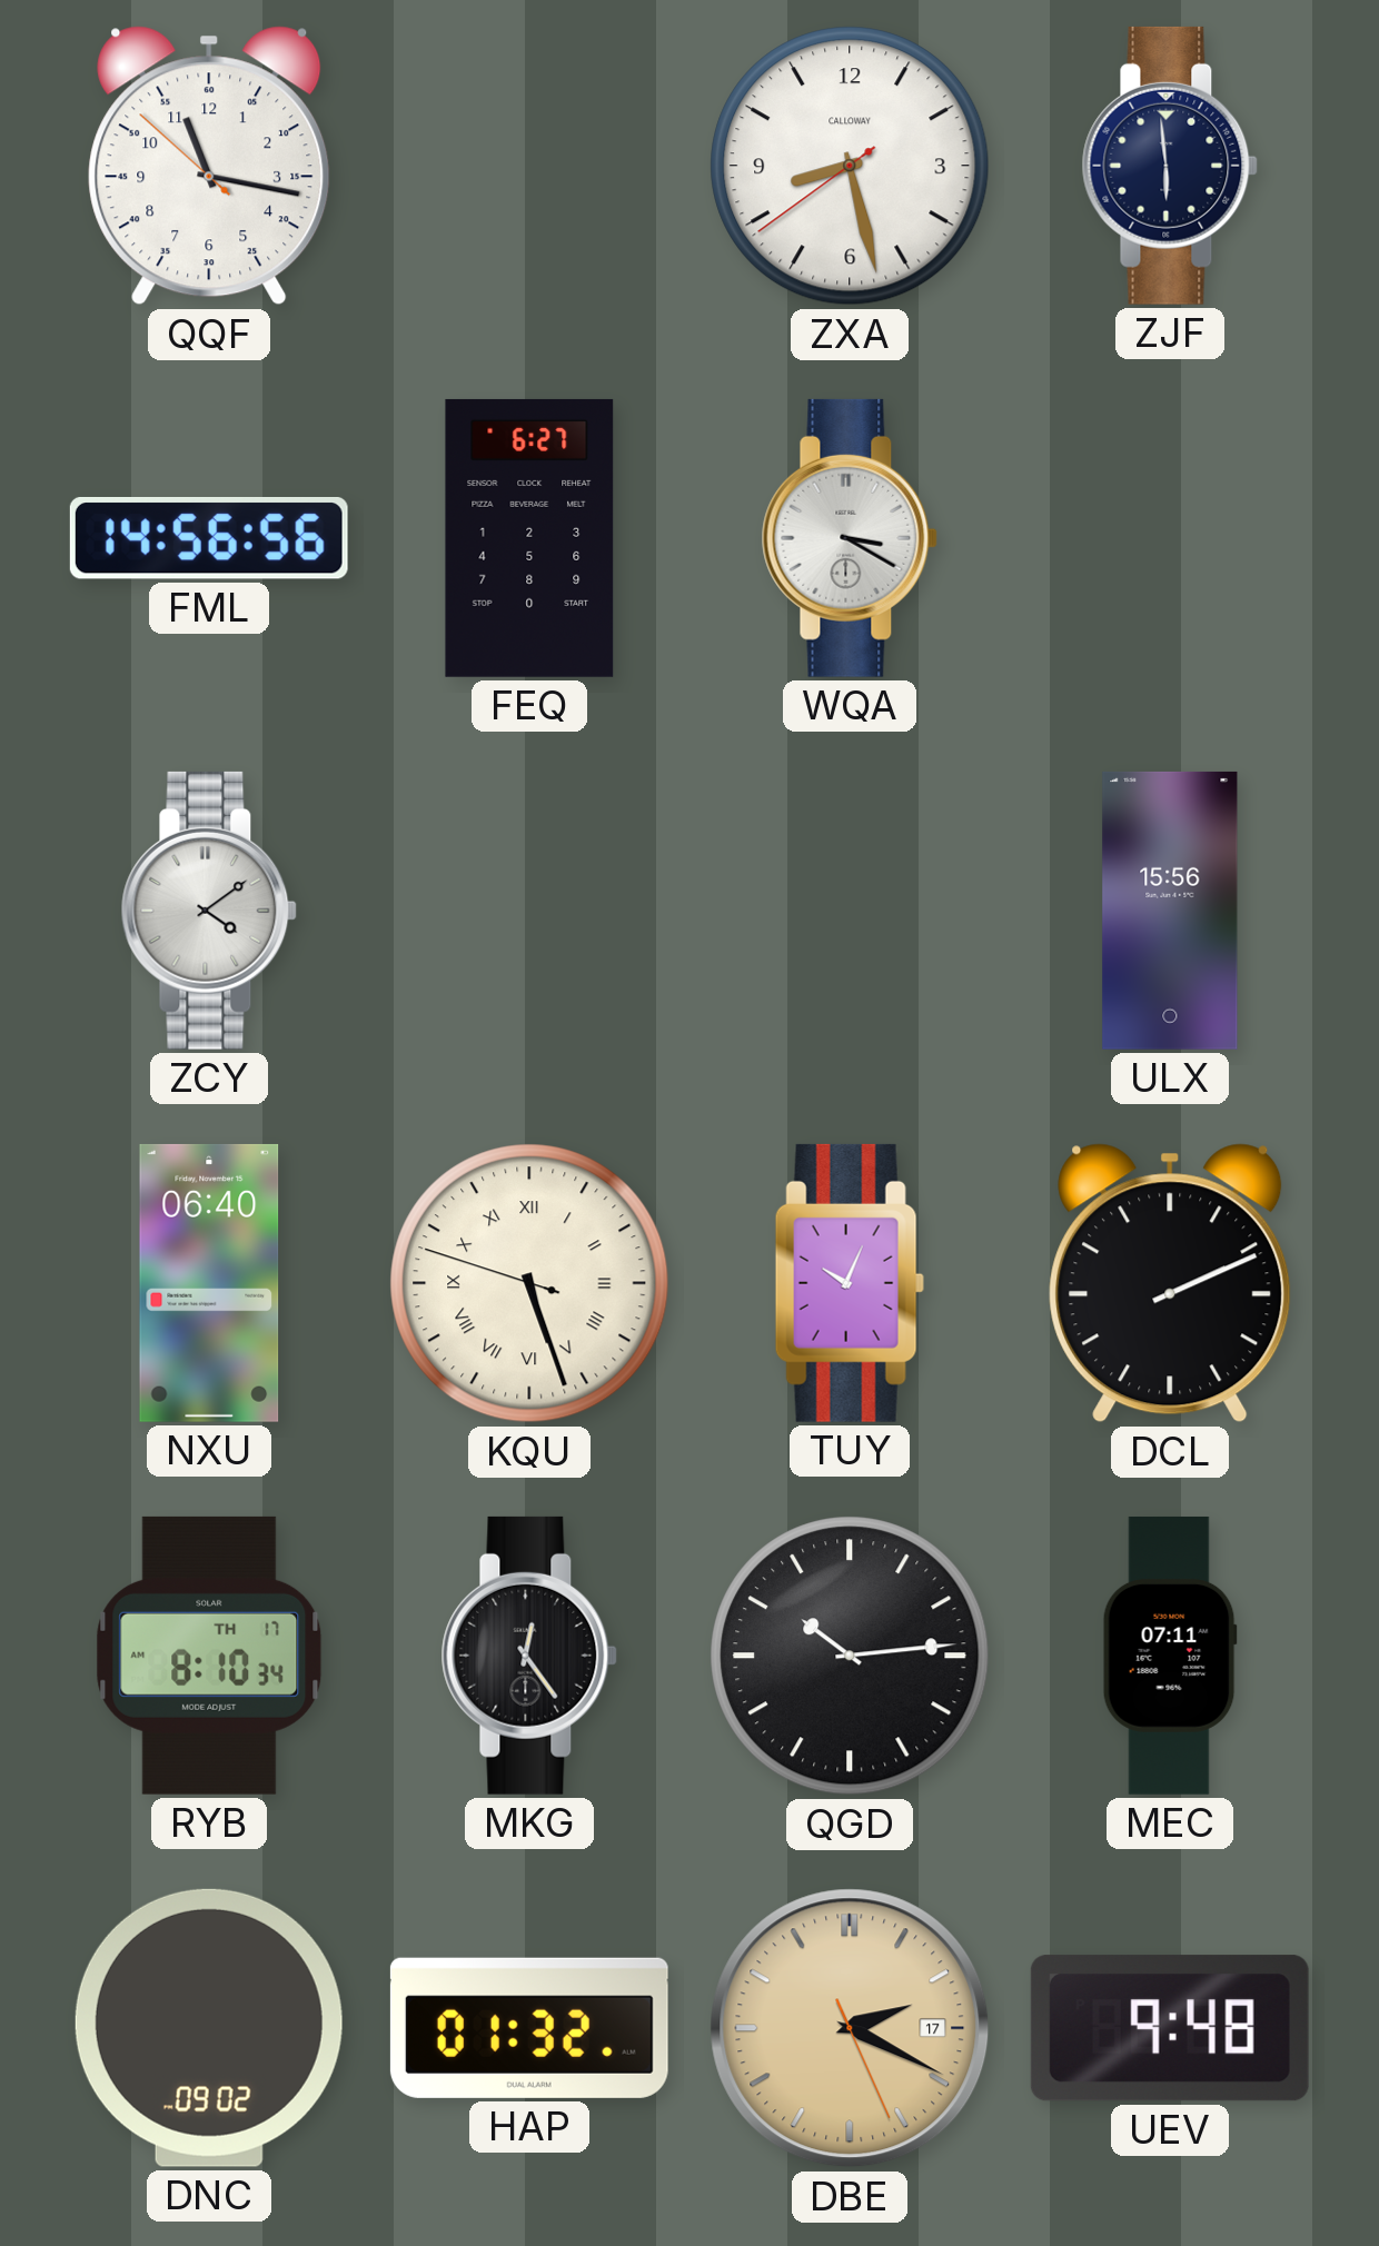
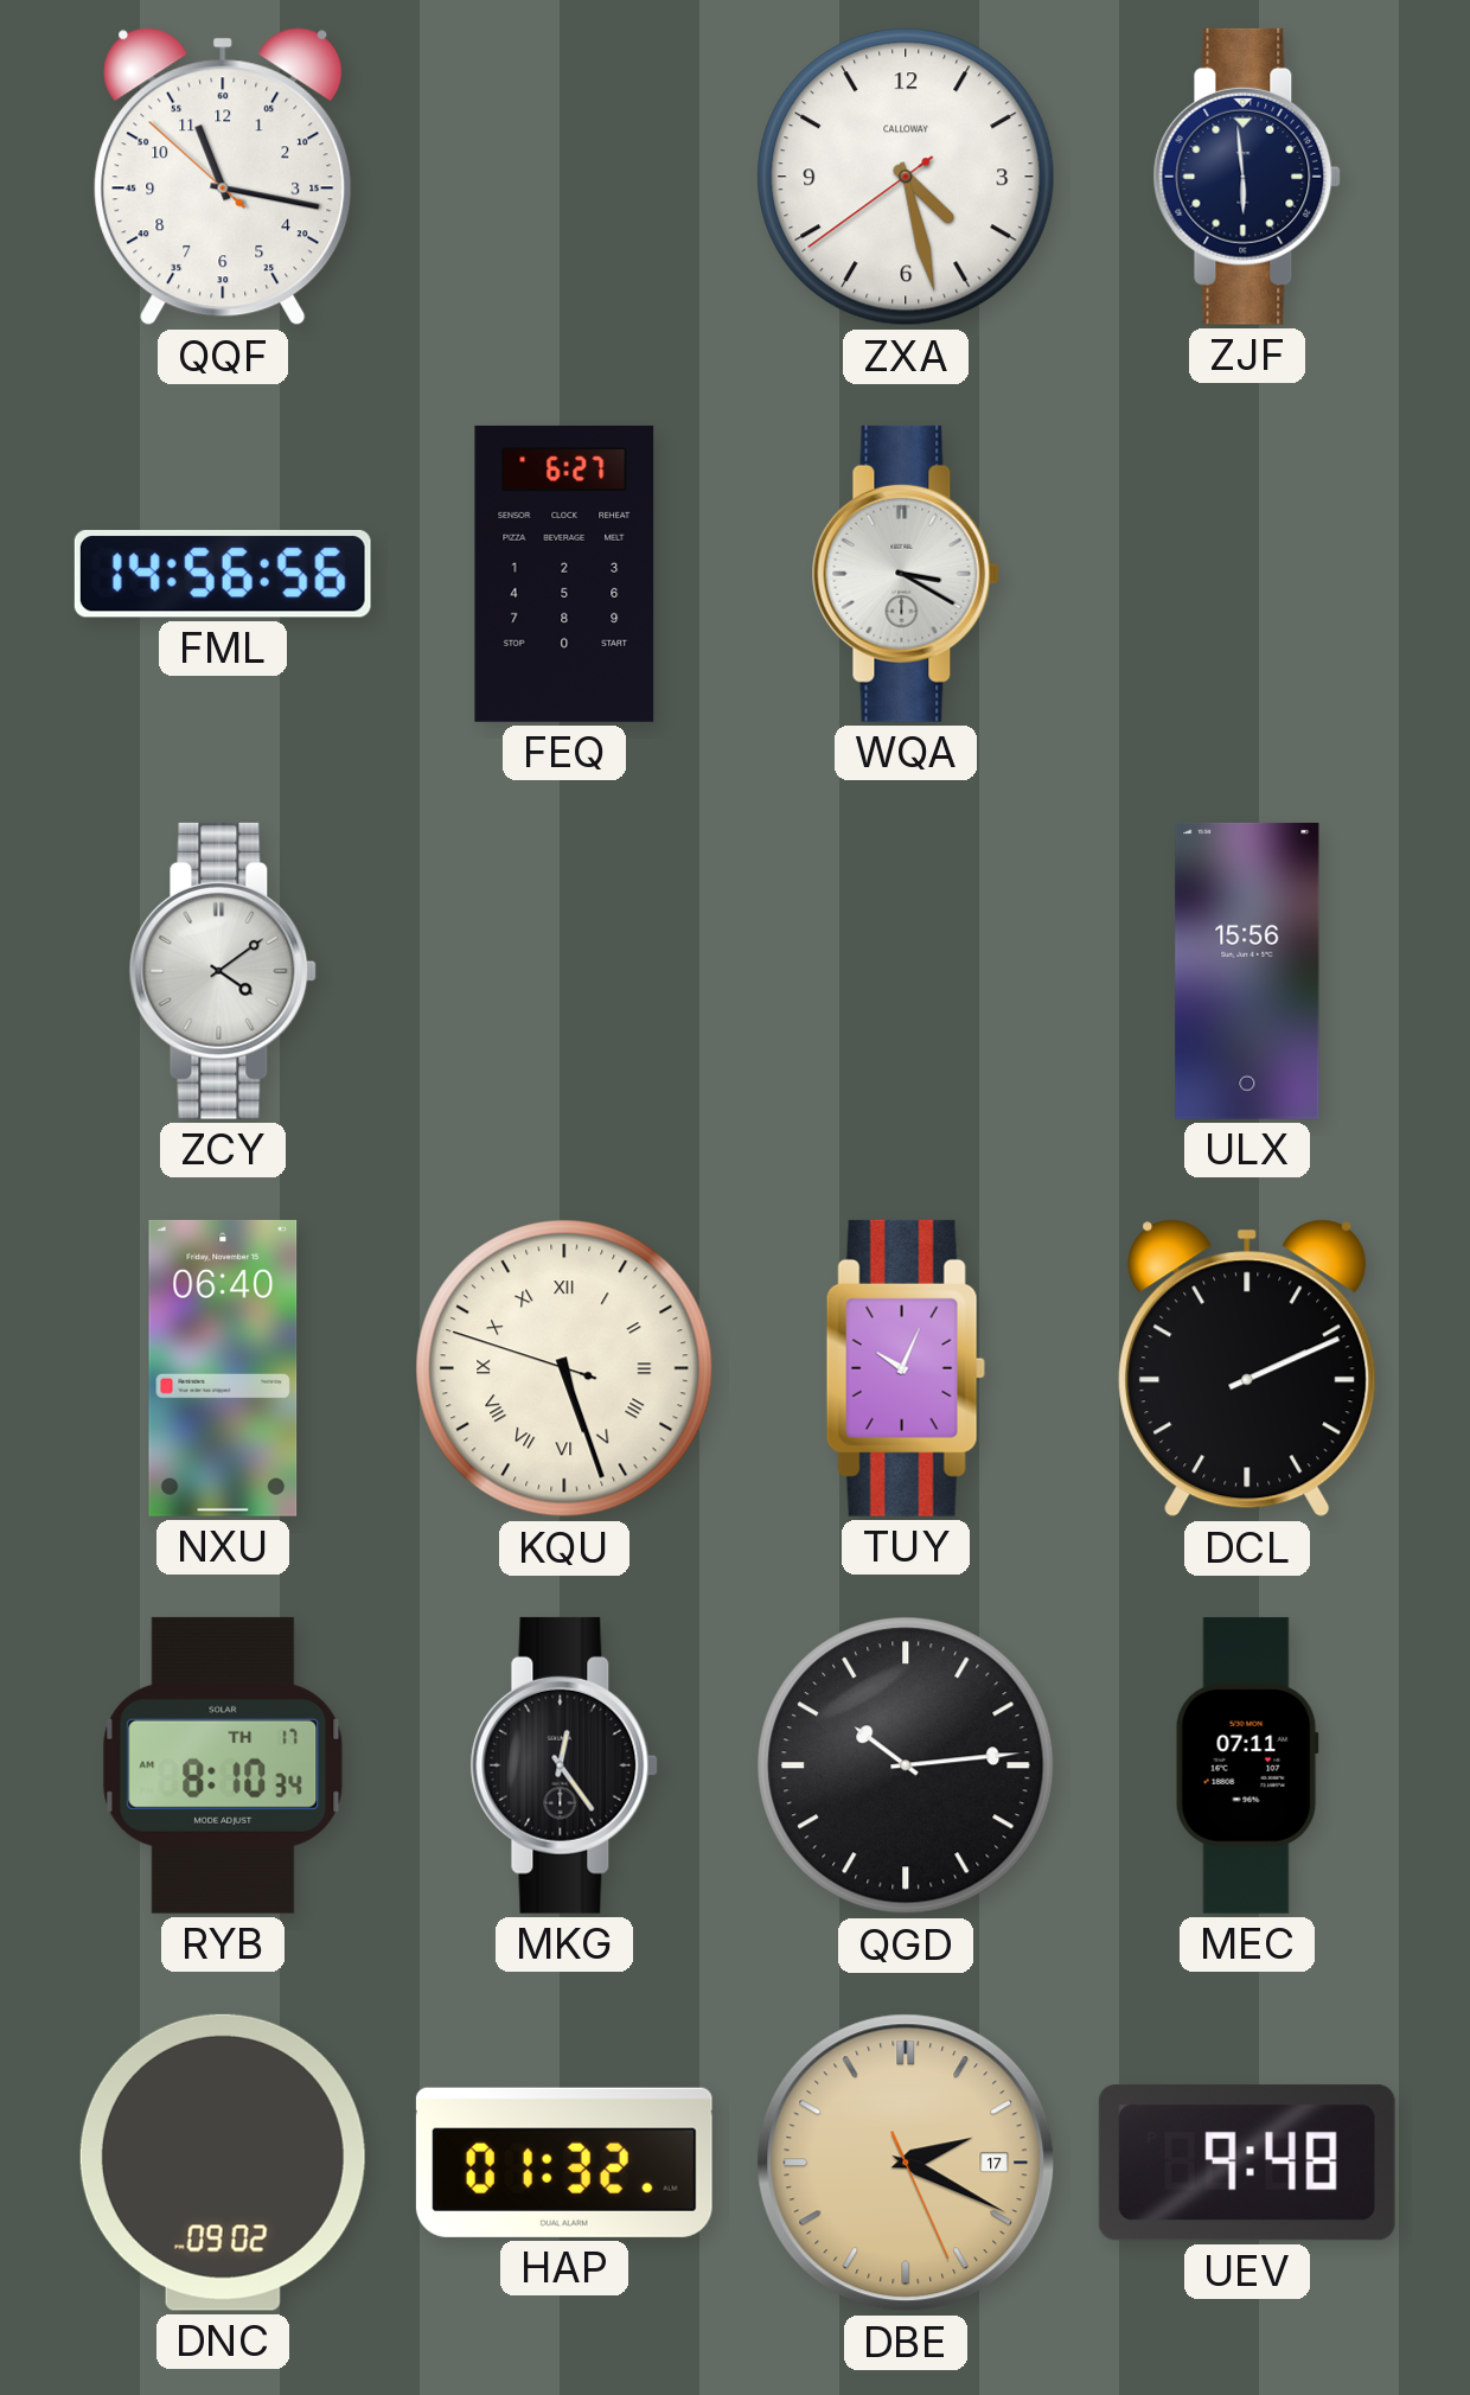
ZXA: 8:27 -> 4:27
